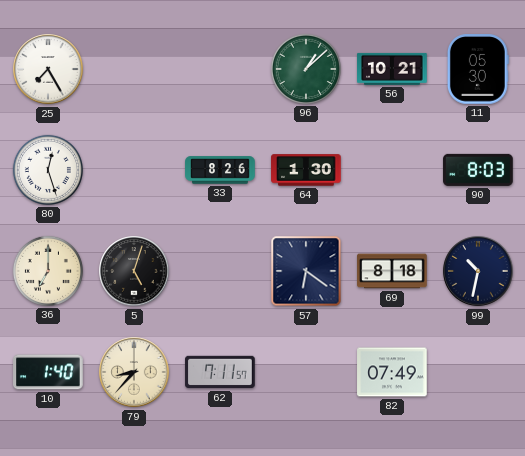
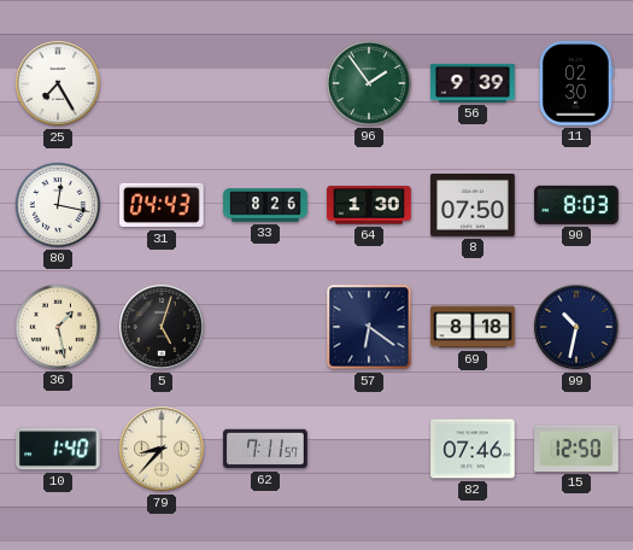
96: 1:08 -> 1:54
56: 10:21 -> 9:39
11: 05:30 -> 02:30
80: 12:27 -> 12:17
31: none -> 04:43
8: none -> 07:50
36: 7:00 -> 1:28
82: 07:49 -> 07:46
15: none -> 12:50
